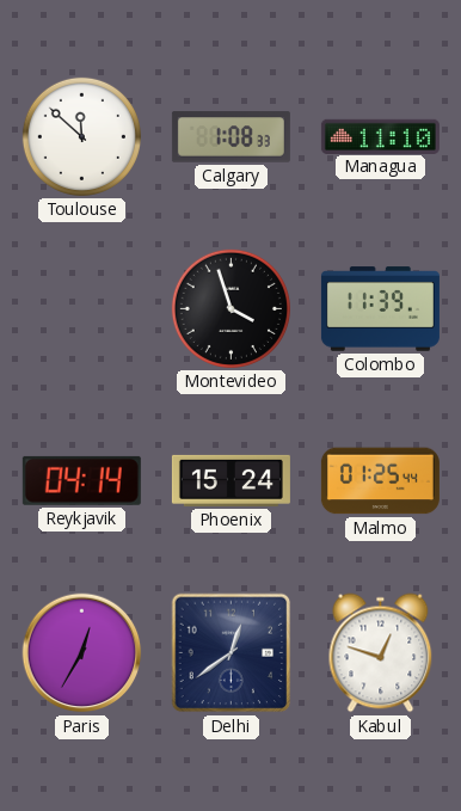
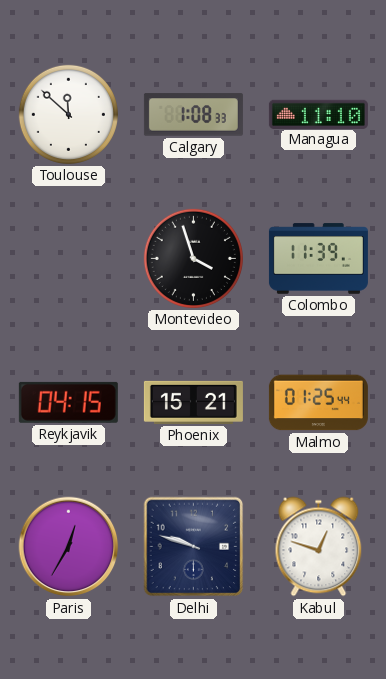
Reykjavik: 04:14 -> 04:15
Phoenix: 15:24 -> 15:21
Delhi: 12:39 -> 9:48
